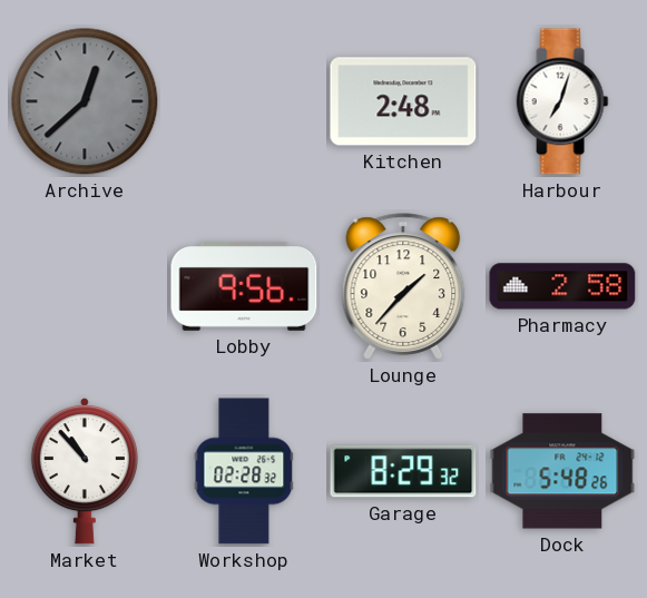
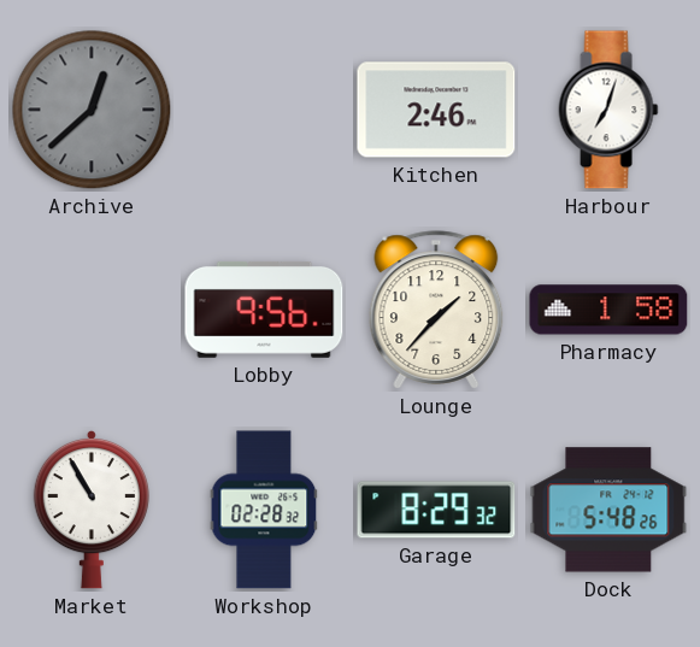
Kitchen: 2:48 -> 2:46
Pharmacy: 2:58 -> 1:58
Market: 10:53 -> 10:55
